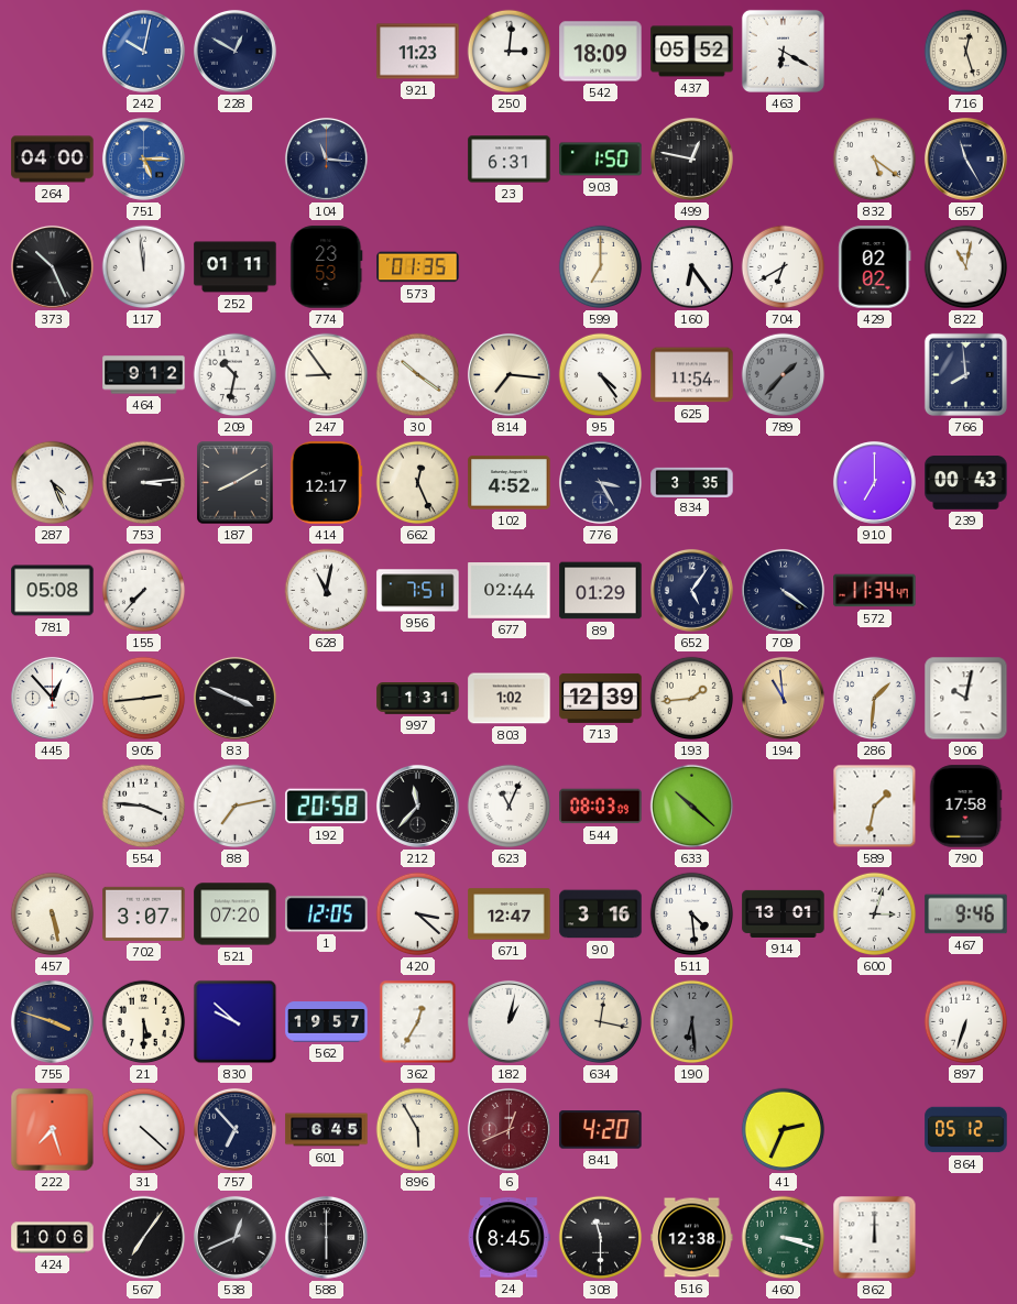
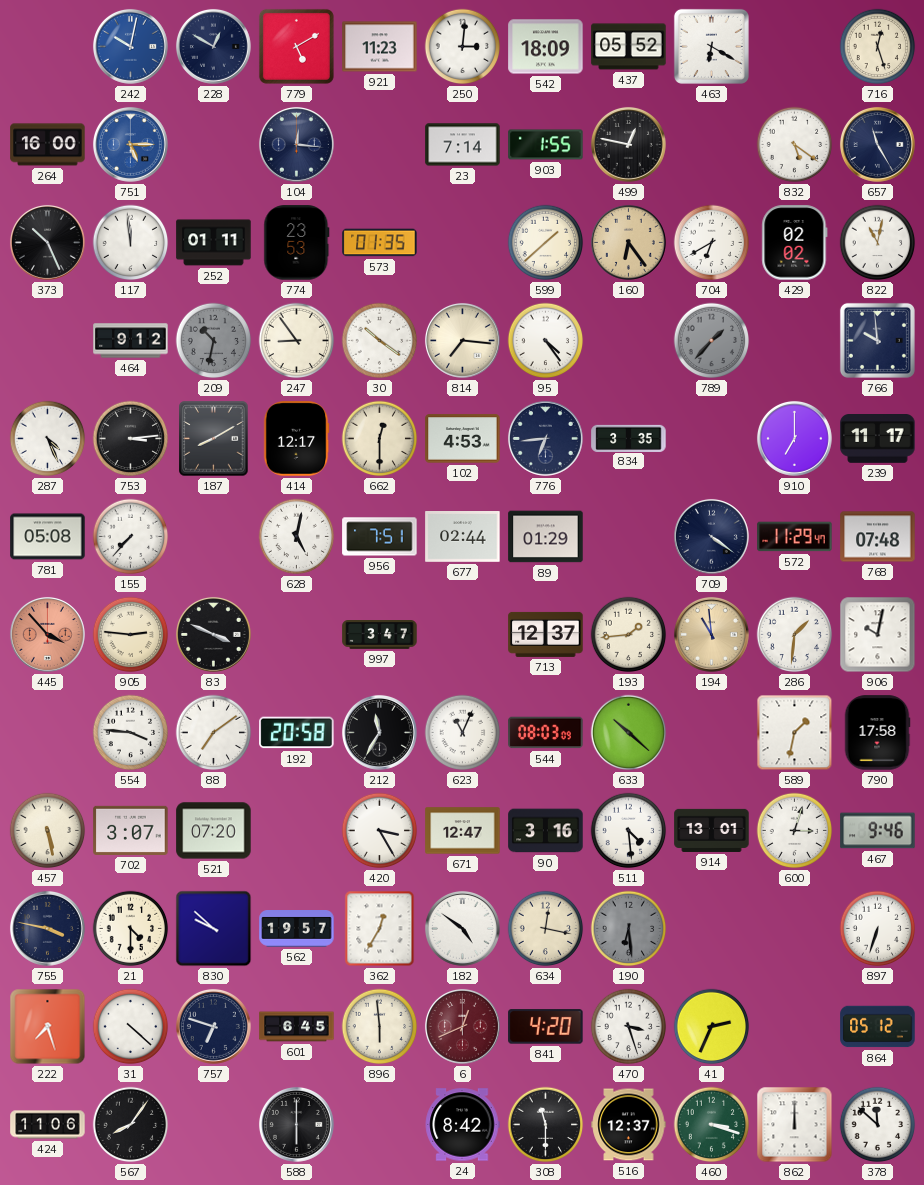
779: none -> 5:10
264: 04:00 -> 16:00
104: 11:16 -> 12:16
23: 6:31 -> 7:14
903: 1:50 -> 1:55
599: 7:00 -> 1:38
160 dial: white -> champagne
209 dial: white -> grey
625: 11:54 -> none
766: 7:59 -> 9:59
662: 12:26 -> 12:30
102: 4:52 -> 4:53
776: 3:25 -> 6:44
239: 00:43 -> 11:17
628: 11:02 -> 5:02
652: 5:06 -> none
572: 11:34 -> 11:29
768: none -> 07:48
445: 12:53 -> 3:53
445 dial: white -> salmon
905: 2:44 -> 2:46
997: 1:31 -> 3:47
803: 1:02 -> none
713: 12:39 -> 12:37
88: 7:13 -> 7:09
212: 11:37 -> 11:35
1: 12:05 -> none
420: 3:22 -> 3:25
755: 3:48 -> 3:47
21: 5:30 -> 4:30
182: 1:02 -> 4:51
757: 6:53 -> 6:48
896: 5:55 -> 5:59
470: none -> 3:27
424: 10:06 -> 11:06
567: 7:06 -> 8:06
538: 12:41 -> none
24: 8:45 -> 8:42
516: 12:38 -> 12:37
378: none -> 11:52
